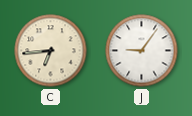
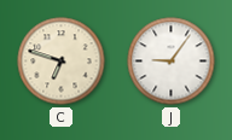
C: 6:44 -> 6:48
